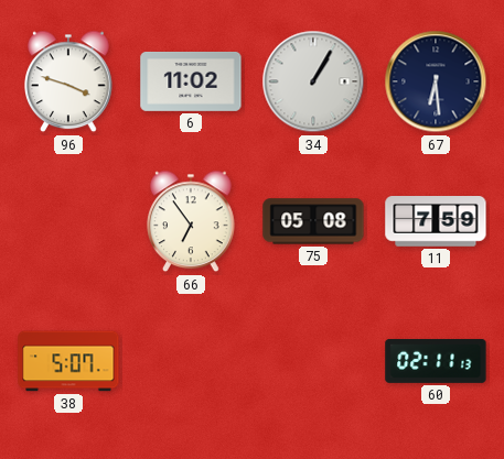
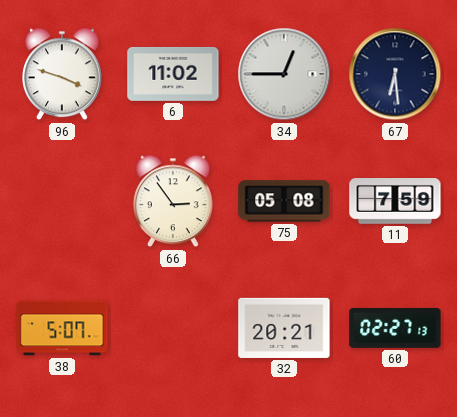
34: 1:05 -> 12:45
66: 6:54 -> 2:54
32: none -> 20:21
60: 02:11 -> 02:27
